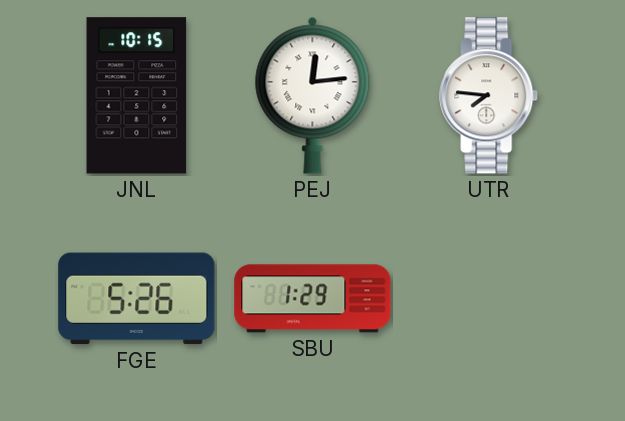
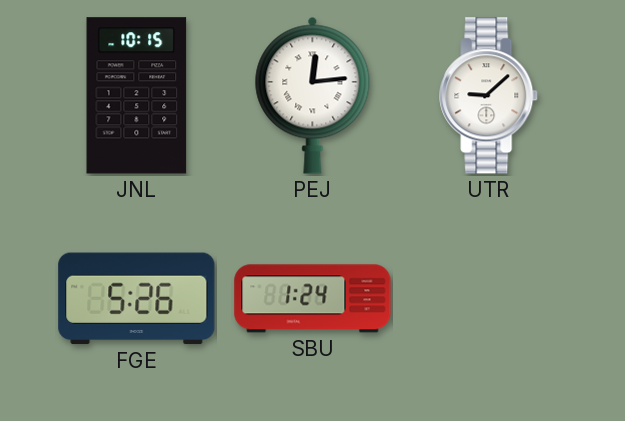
UTR: 7:46 -> 9:08
SBU: 1:29 -> 1:24
